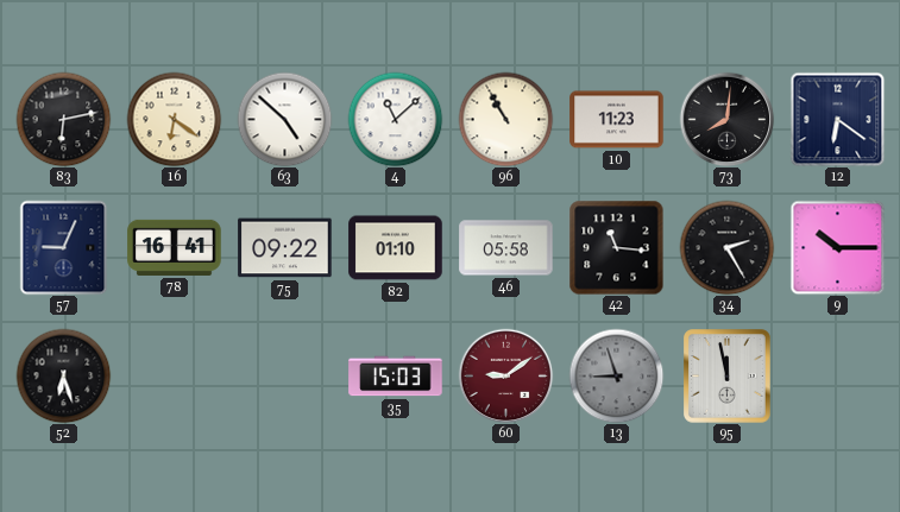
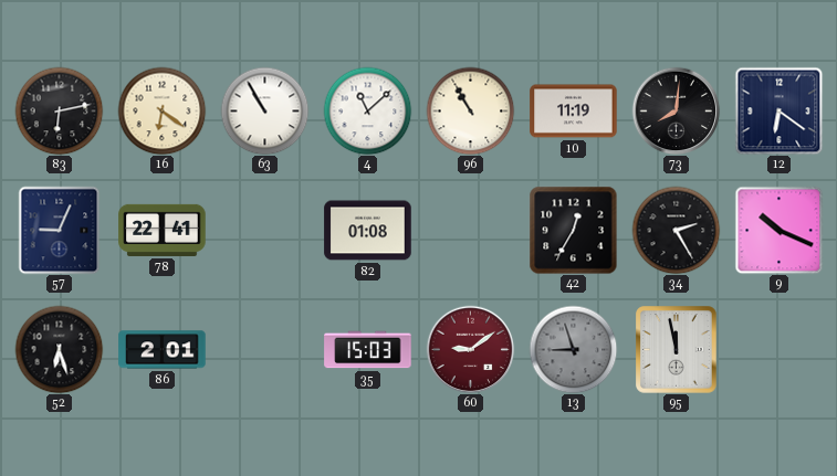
63: 4:52 -> 10:55
10: 11:23 -> 11:19
78: 16:41 -> 22:41
75: 09:22 -> none
82: 01:10 -> 01:08
46: 05:58 -> none
42: 11:16 -> 12:35
9: 10:15 -> 10:19
86: none -> 2:01
